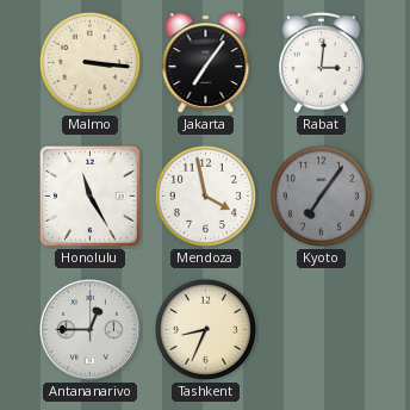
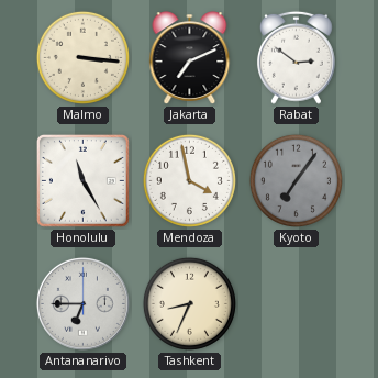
Jakarta: 7:06 -> 7:11
Rabat: 3:01 -> 2:51
Antananarivo: 12:45 -> 6:45
